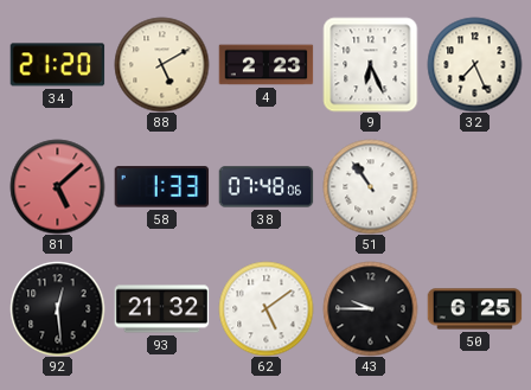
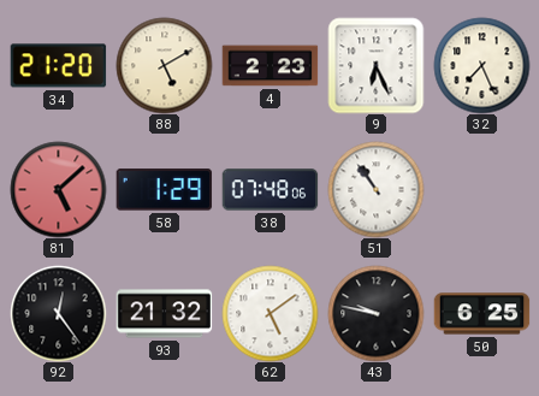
58: 1:33 -> 1:29
92: 12:29 -> 12:24
43: 9:45 -> 9:47
